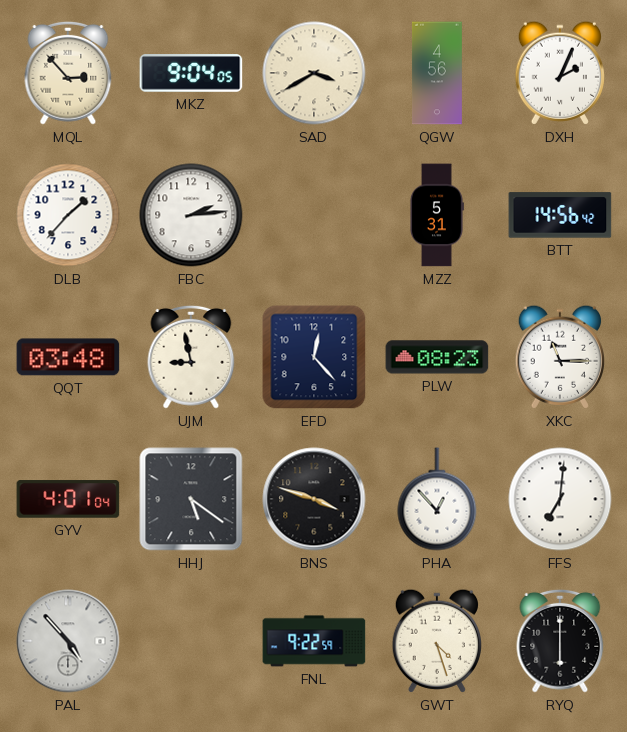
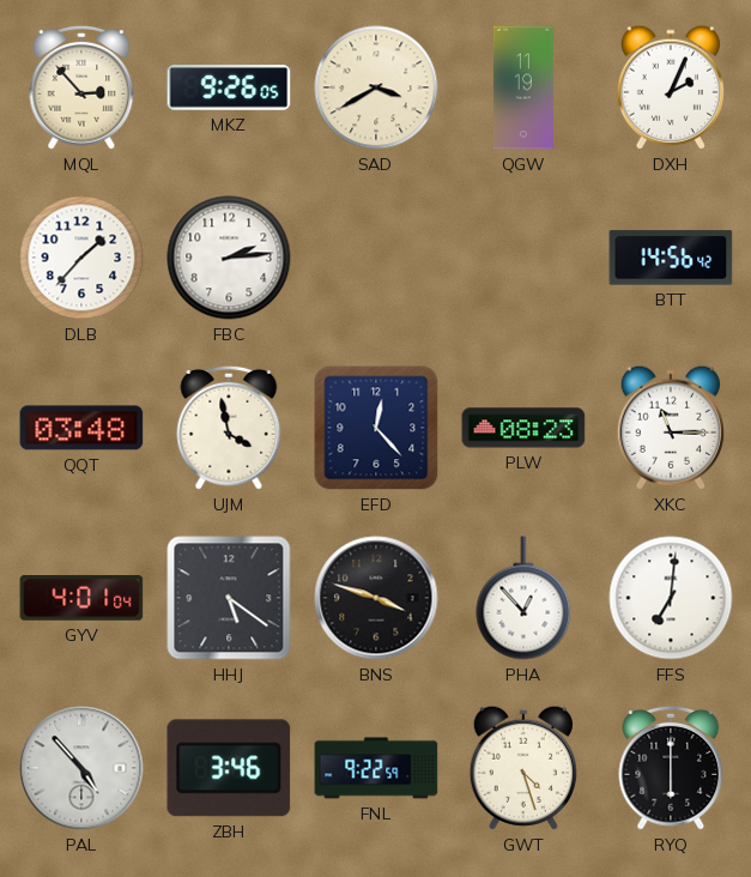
MKZ: 9:04 -> 9:26
QGW: 4:56 -> 11:19
MZZ: 5:31 -> none
UJM: 8:58 -> 3:58
ZBH: none -> 3:46
